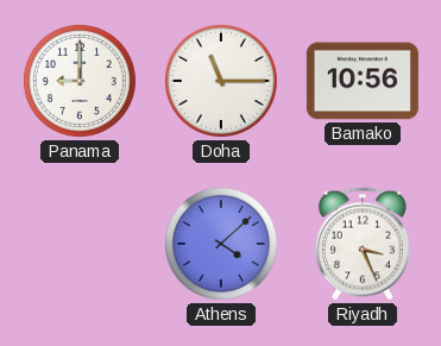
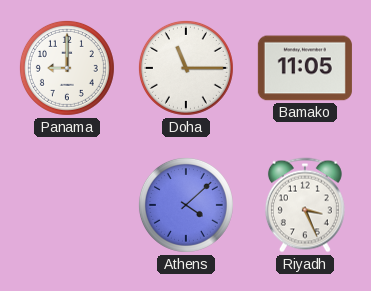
Bamako: 10:56 -> 11:05
